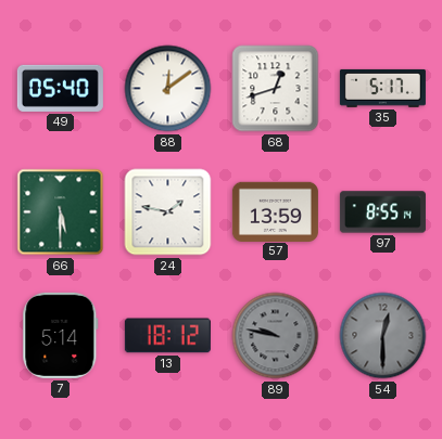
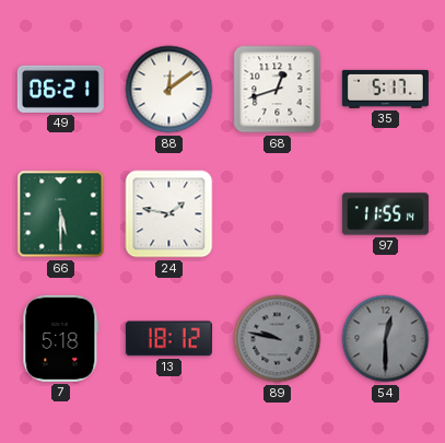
49: 05:40 -> 06:21
57: 13:59 -> none
97: 8:55 -> 11:55
7: 5:14 -> 5:18
